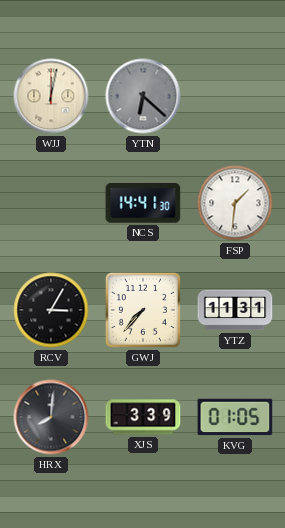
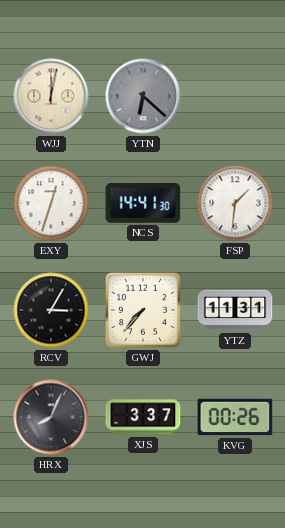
EXY: none -> 12:33
HRX: 8:01 -> 8:04
XJS: 3:39 -> 3:37
KVG: 01:05 -> 00:26
